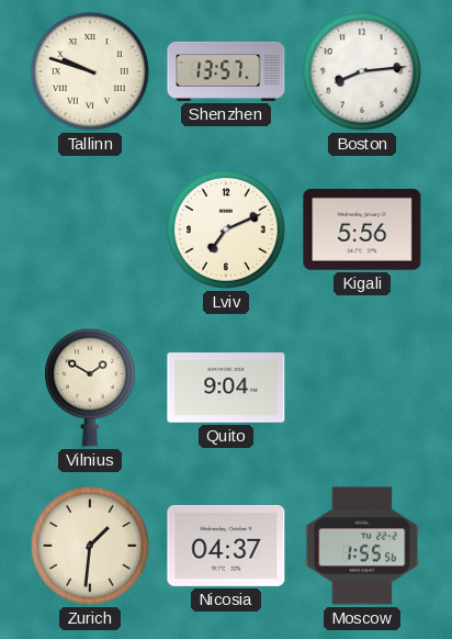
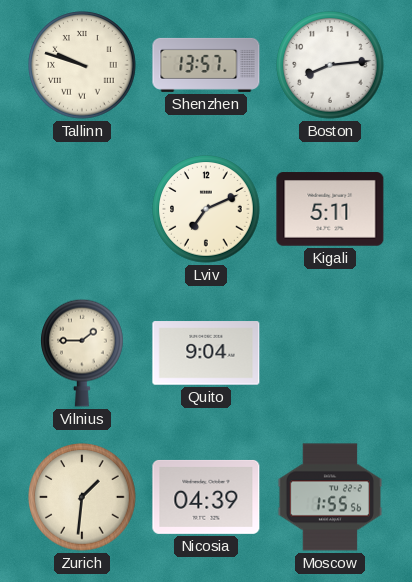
Kigali: 5:56 -> 5:11
Vilnius: 1:50 -> 1:45
Nicosia: 04:37 -> 04:39
